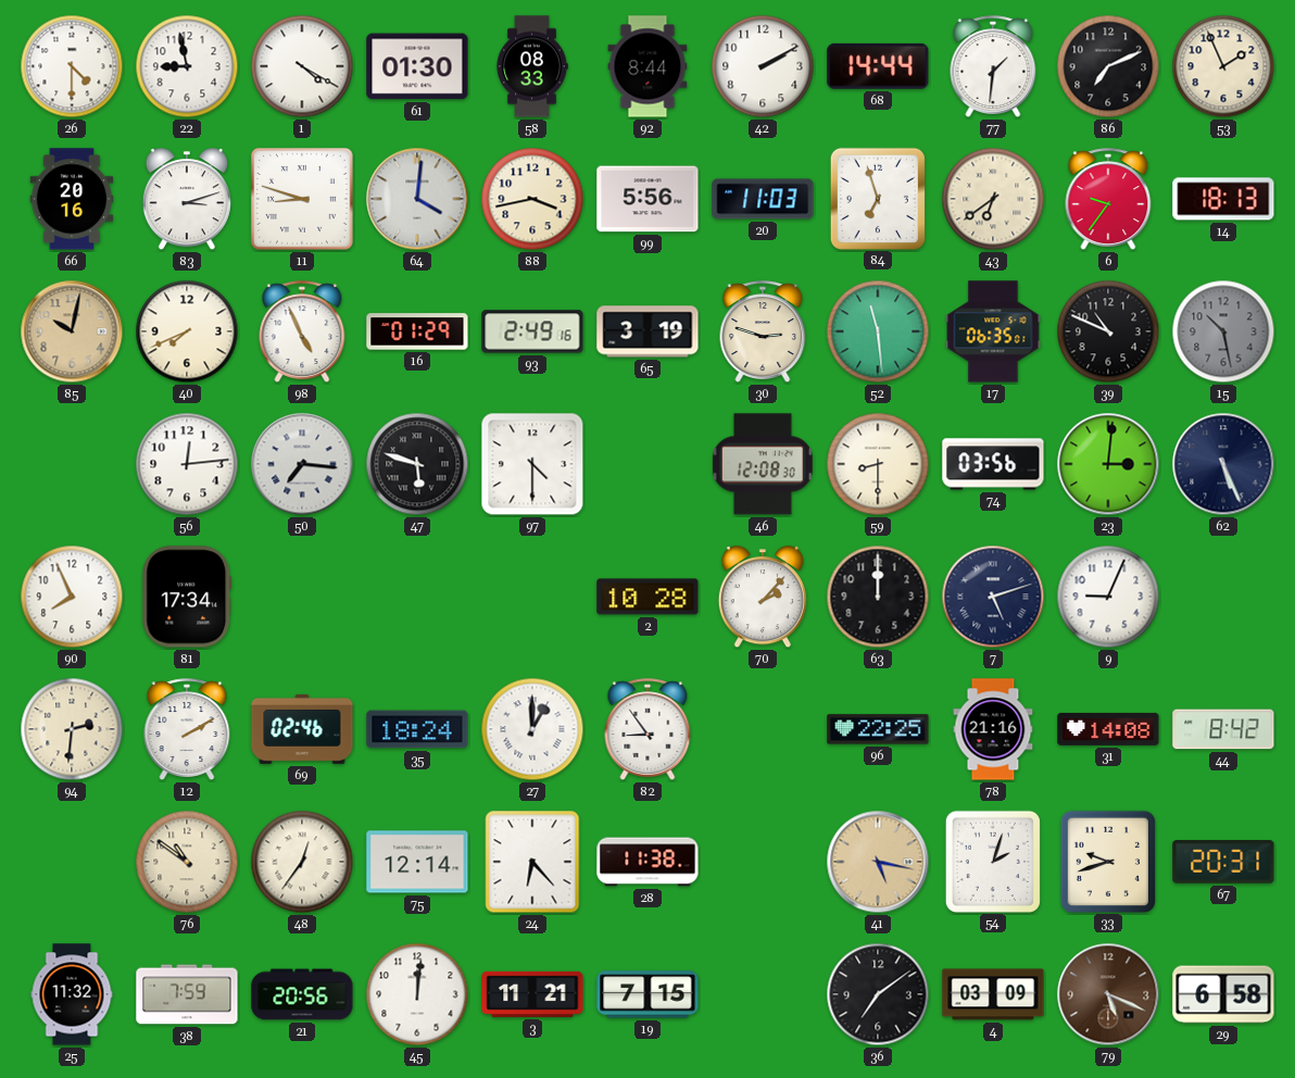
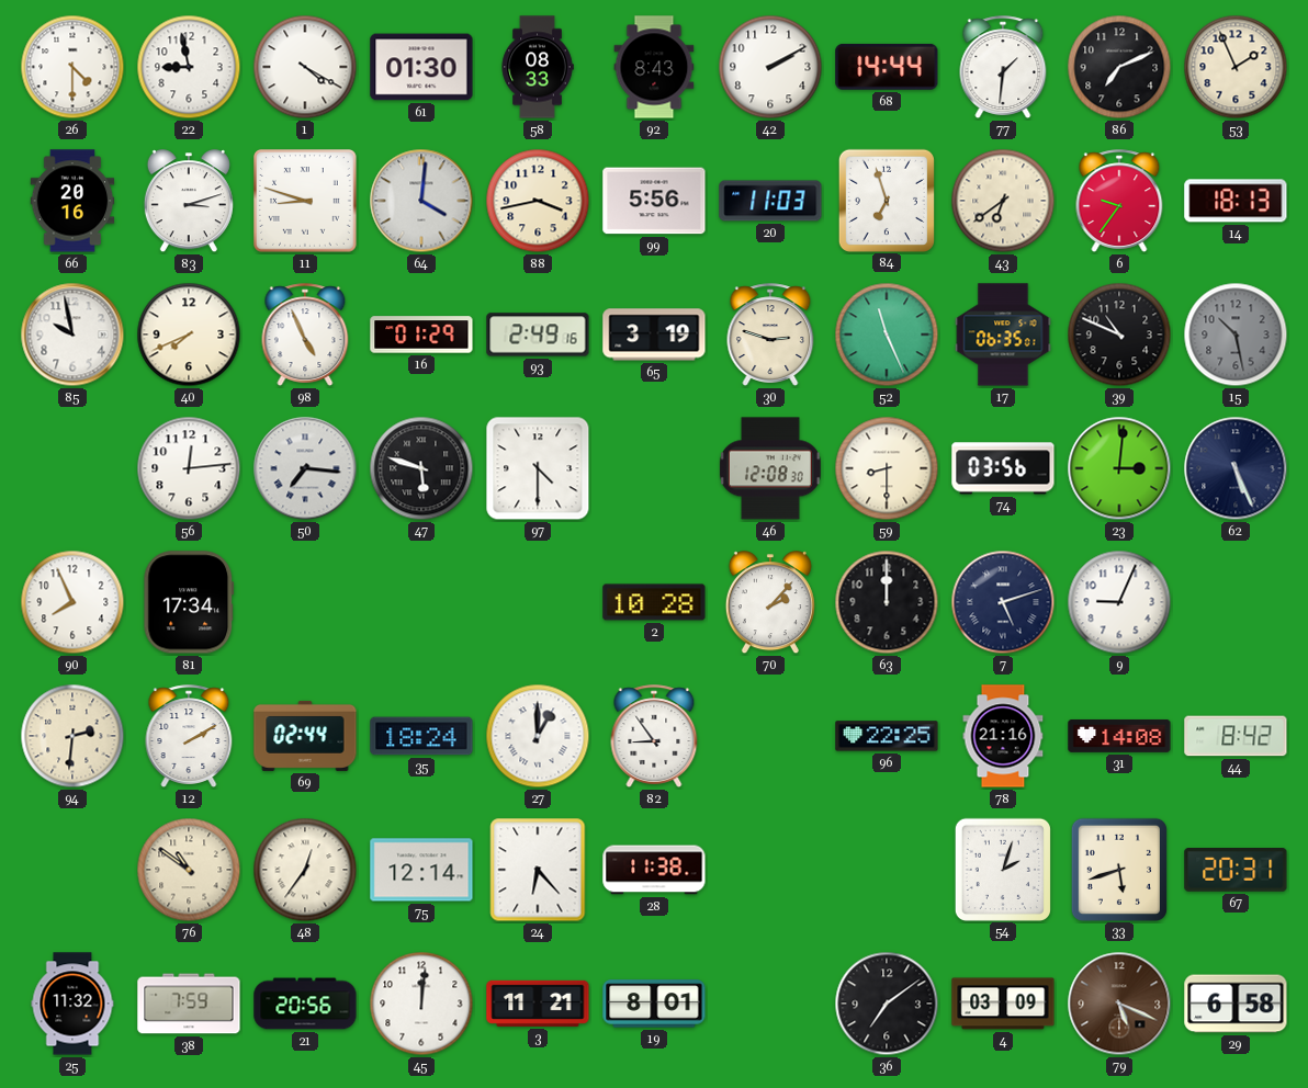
92: 8:44 -> 8:43
85: 10:02 -> 9:58
85 dial: champagne -> white
52: 11:29 -> 11:26
69: 02:46 -> 02:44
41: 5:17 -> none
33: 9:42 -> 5:42
19: 7:15 -> 8:01
